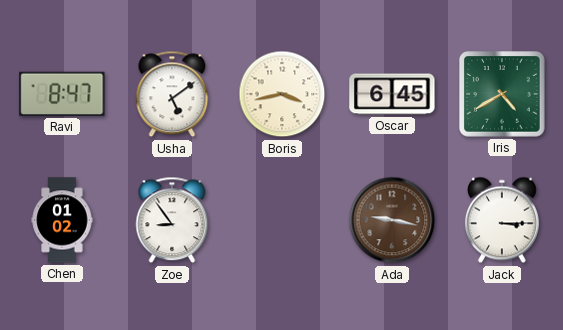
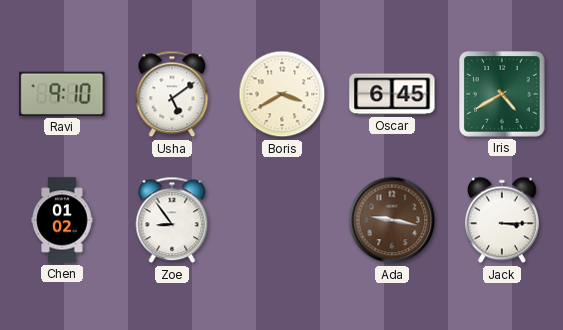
Ravi: 8:47 -> 9:10
Boris: 3:43 -> 3:40
